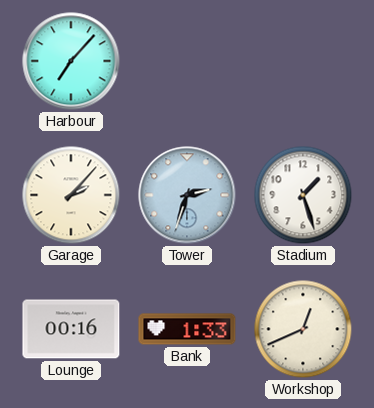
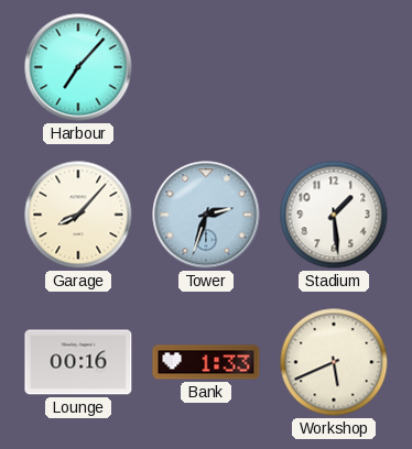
Garage: 2:07 -> 8:07
Stadium: 1:27 -> 1:29
Workshop: 12:41 -> 5:41
